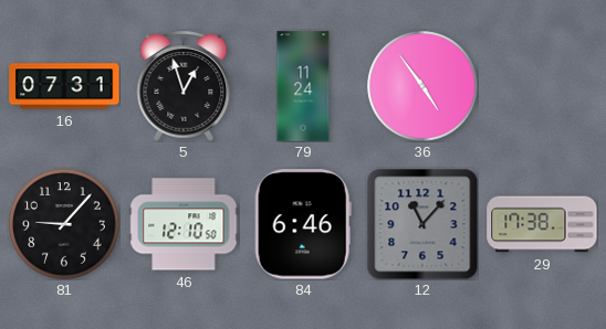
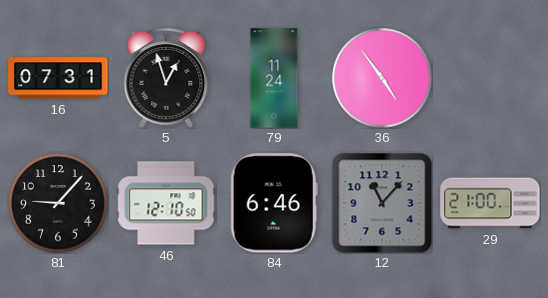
29: 17:38 -> 21:00
